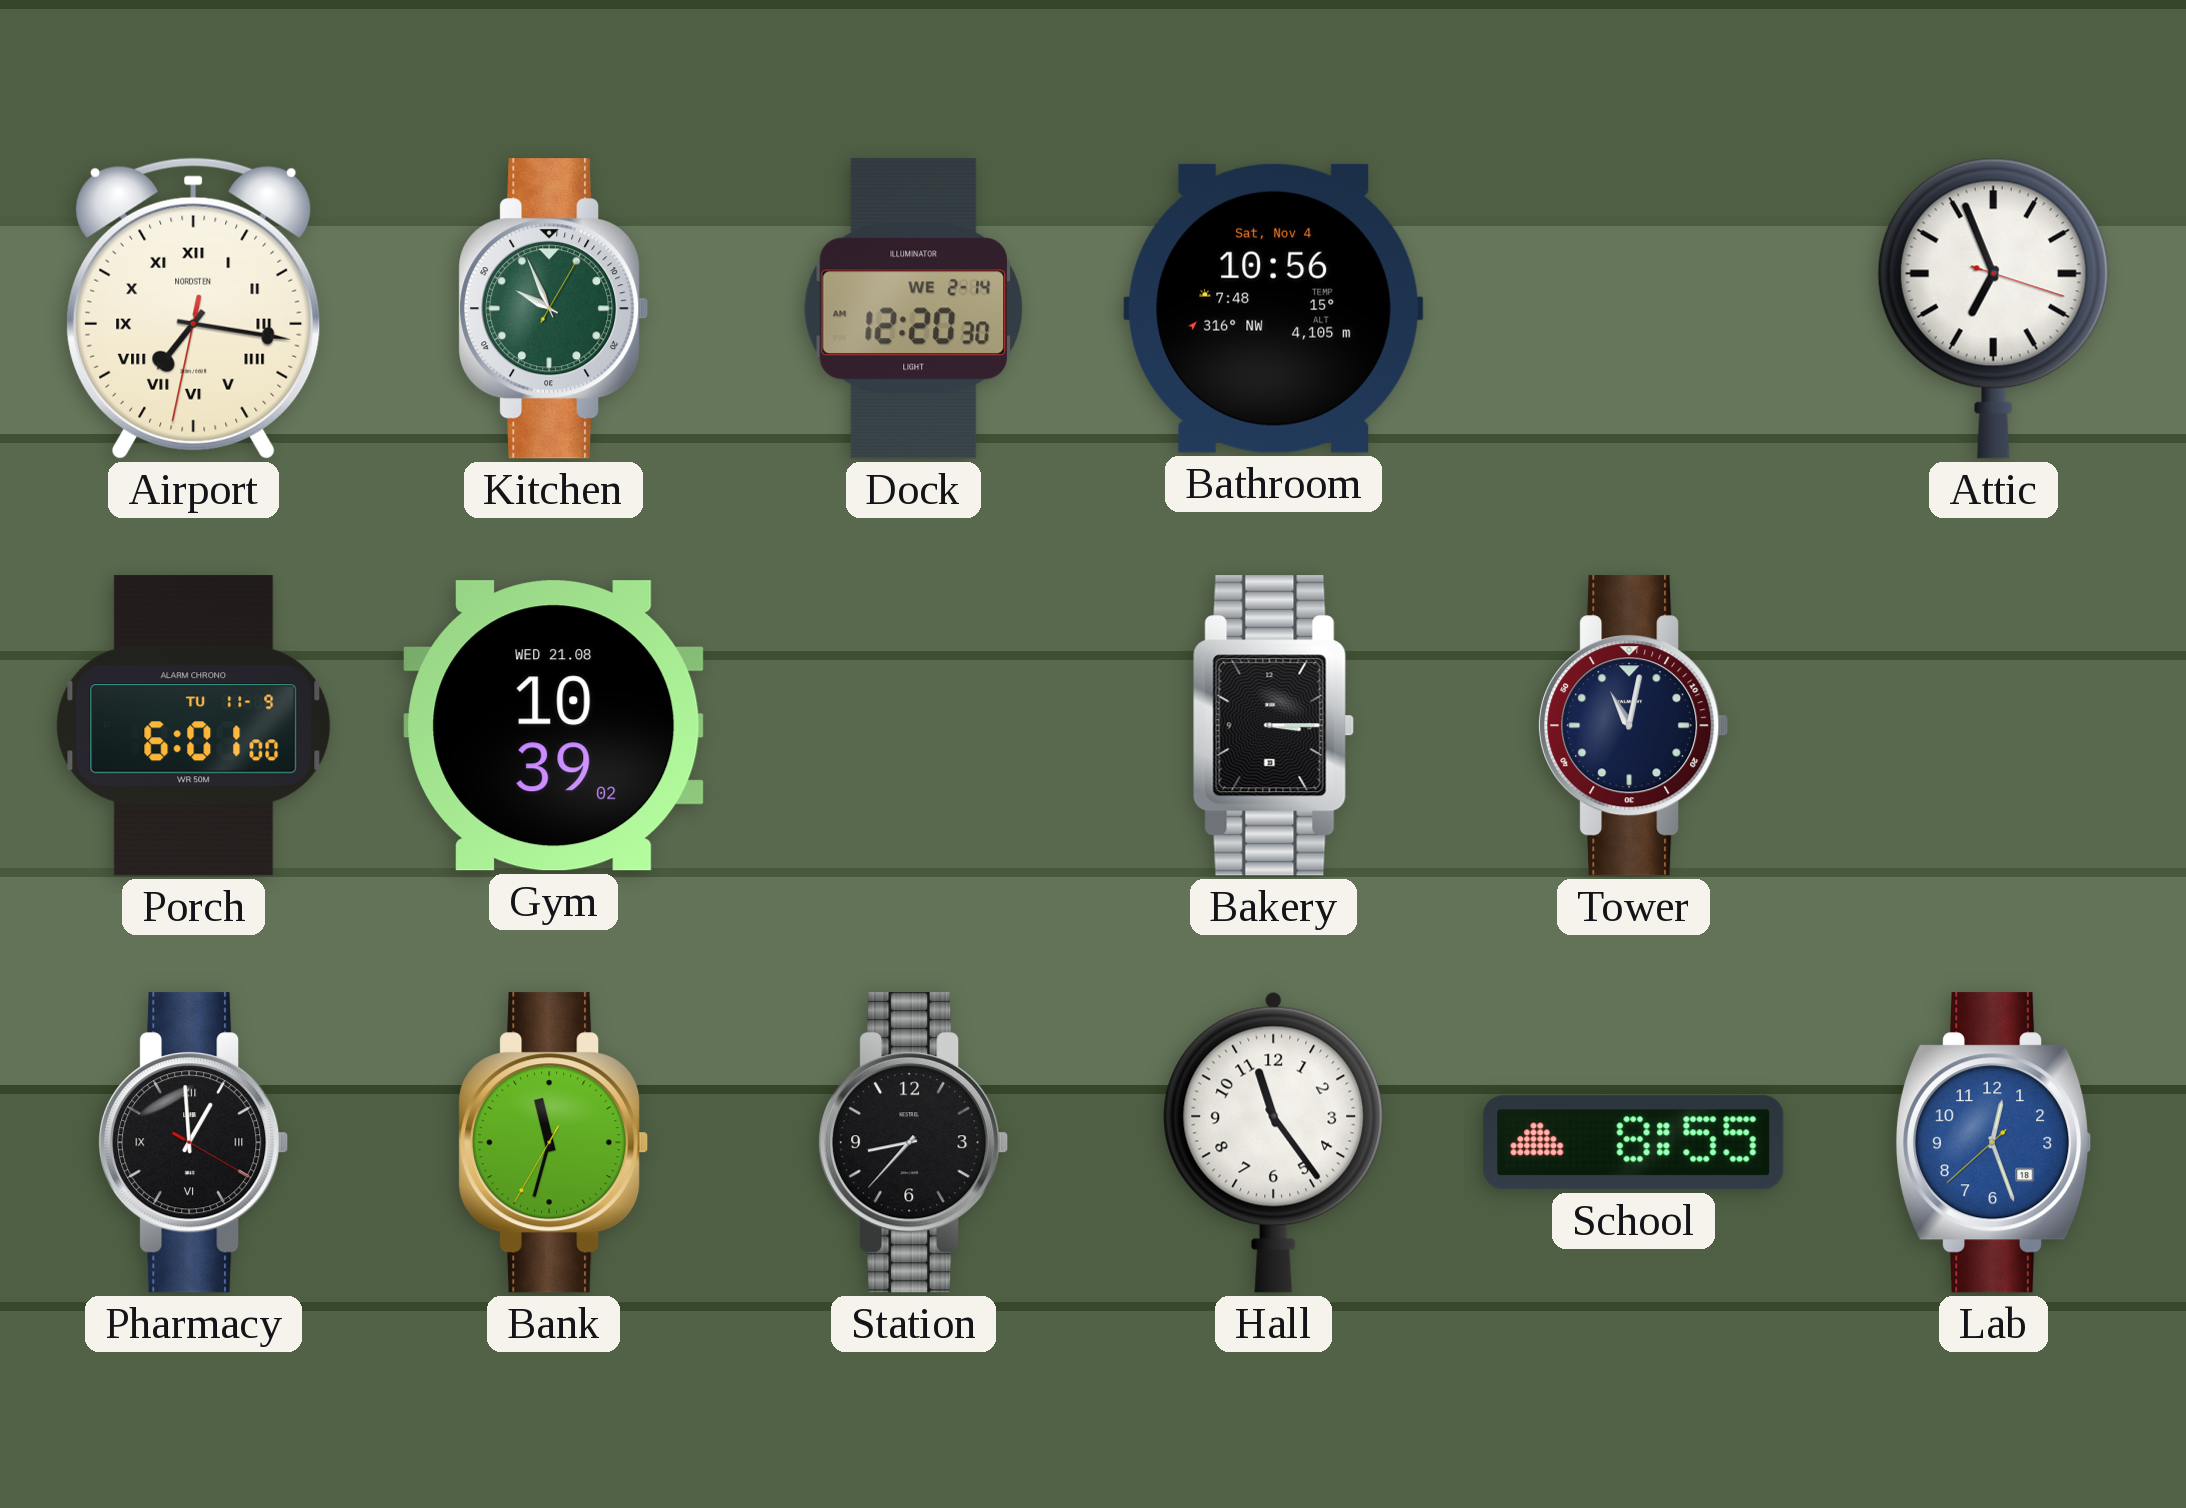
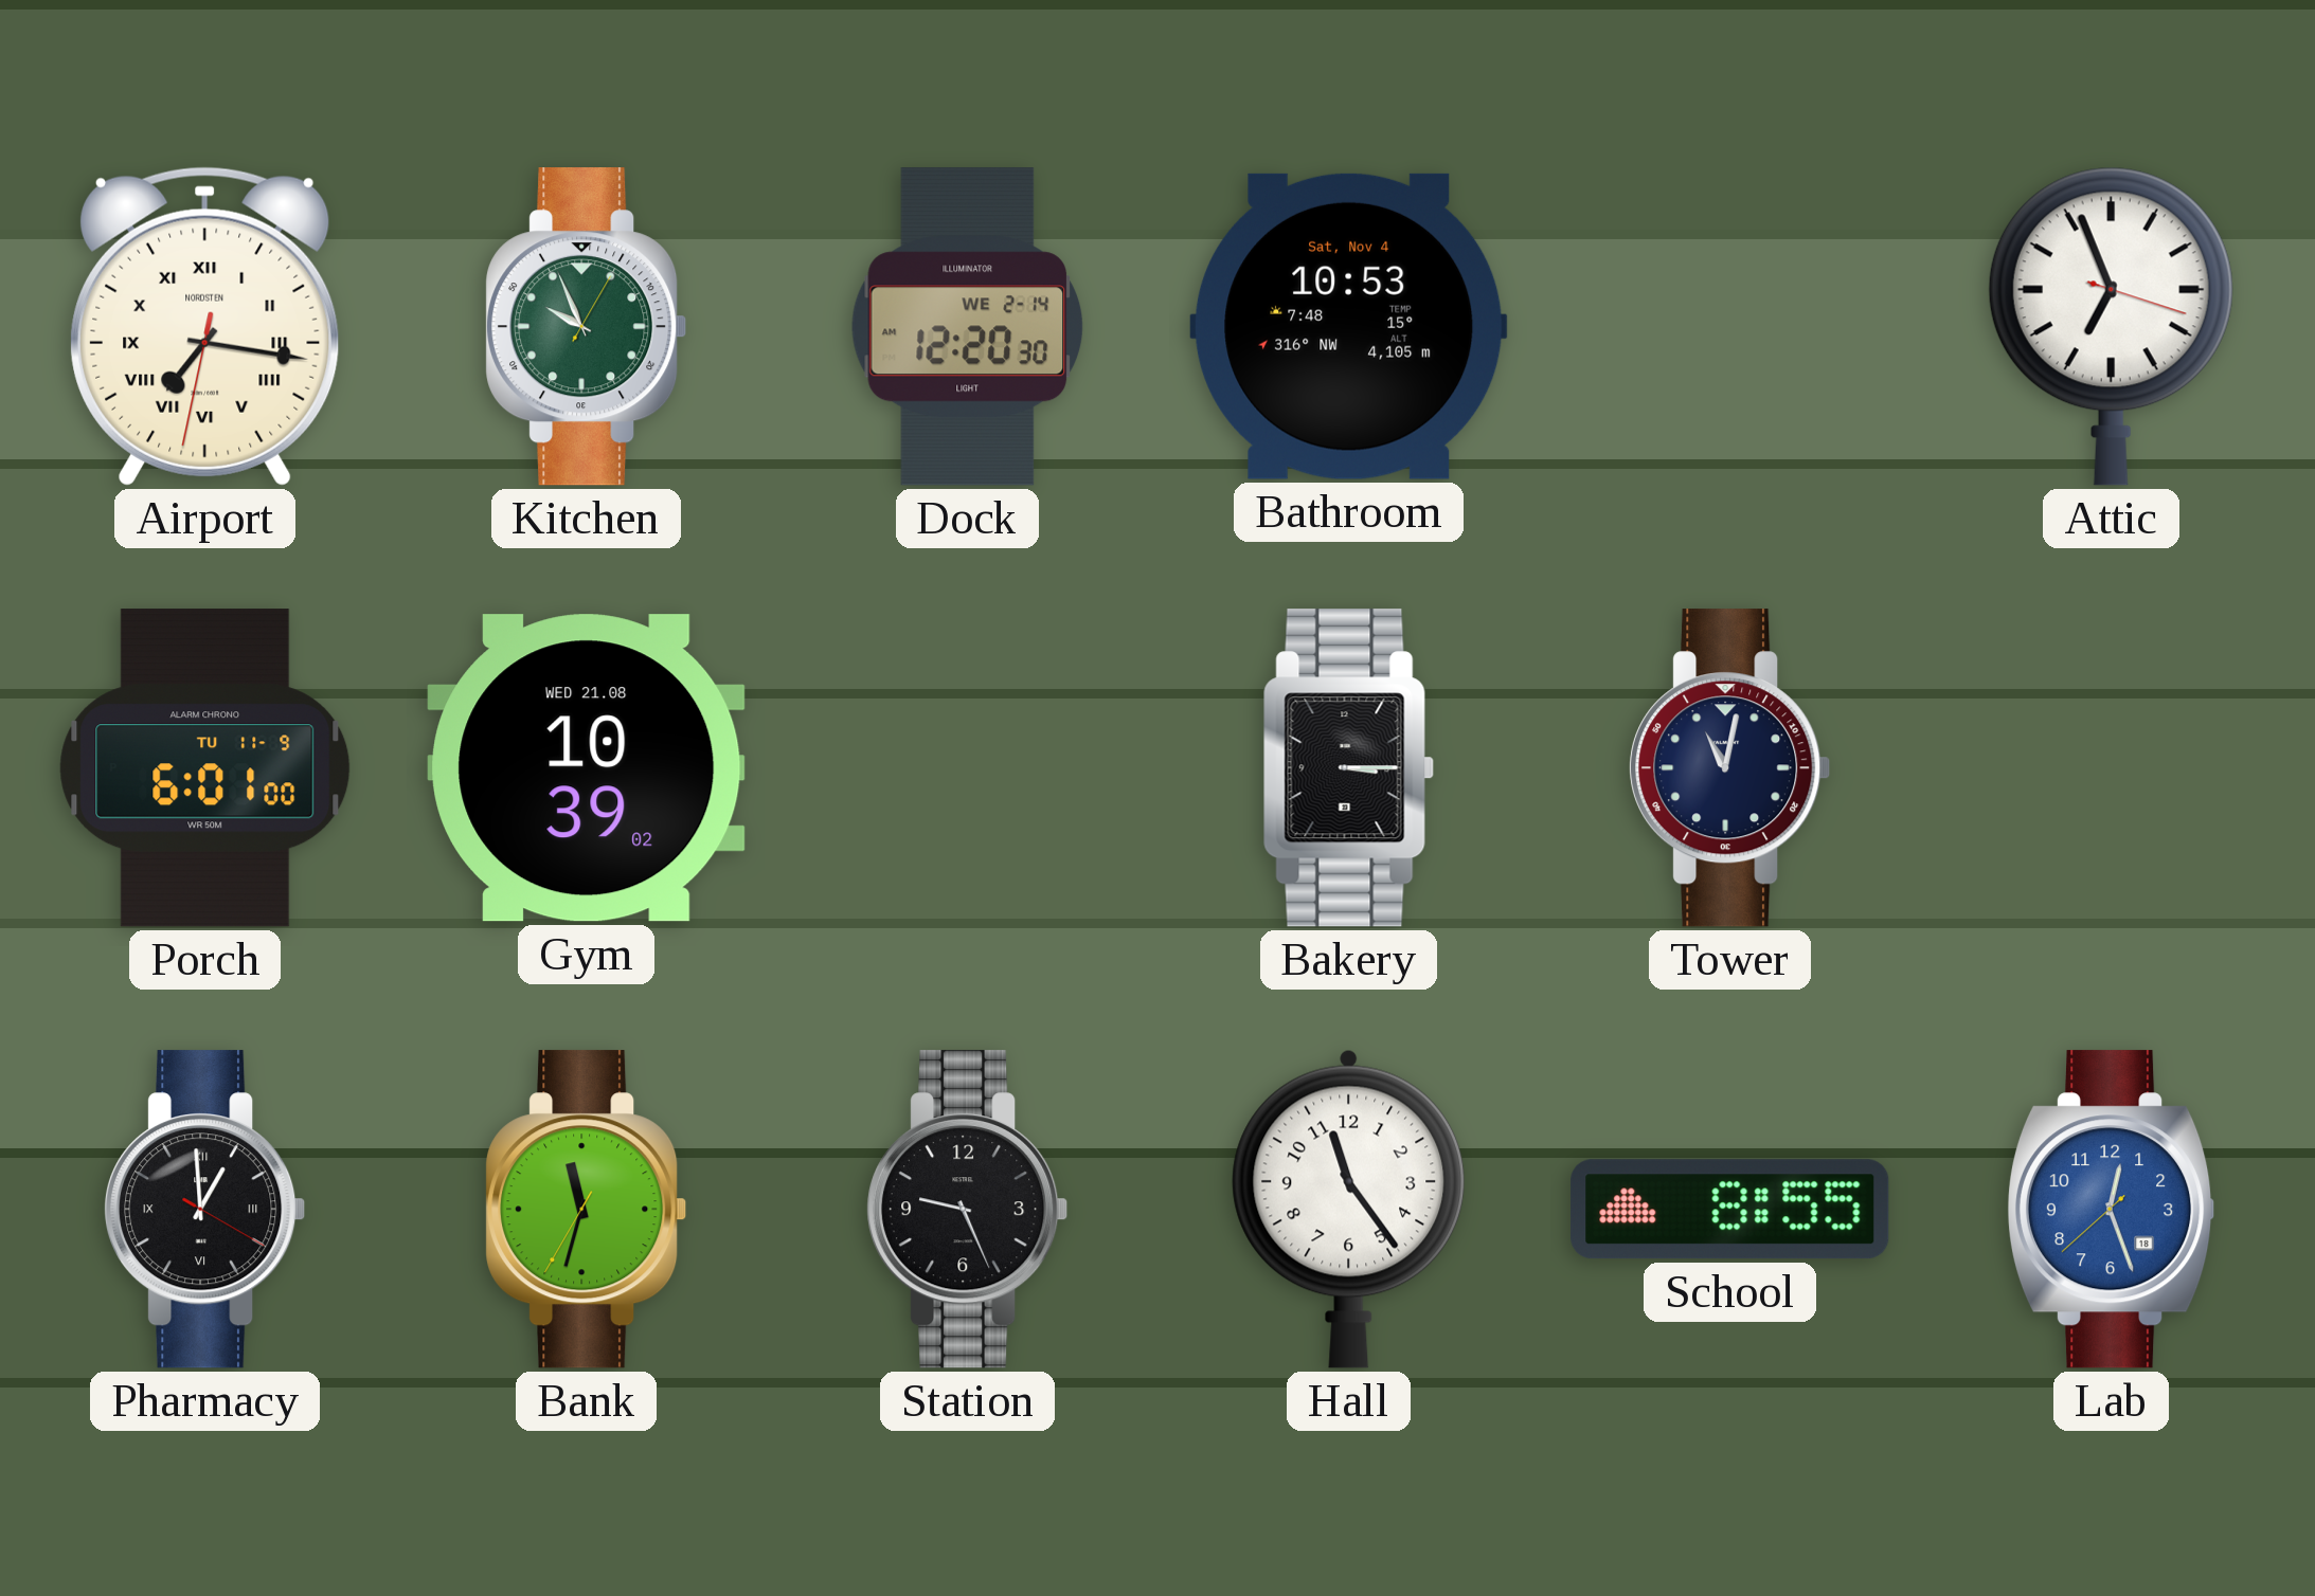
Bathroom: 10:56 -> 10:53
Station: 8:37 -> 9:26
